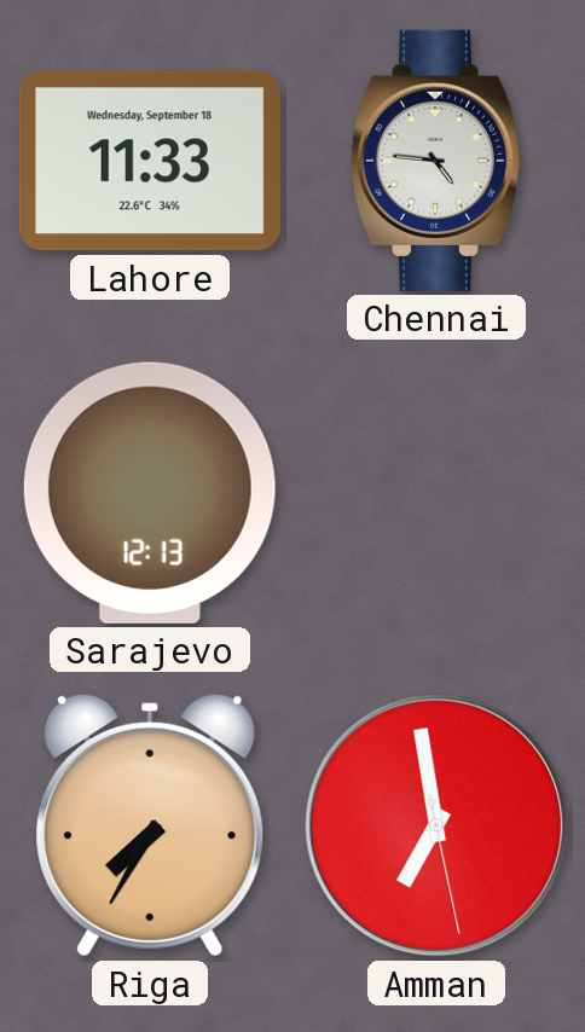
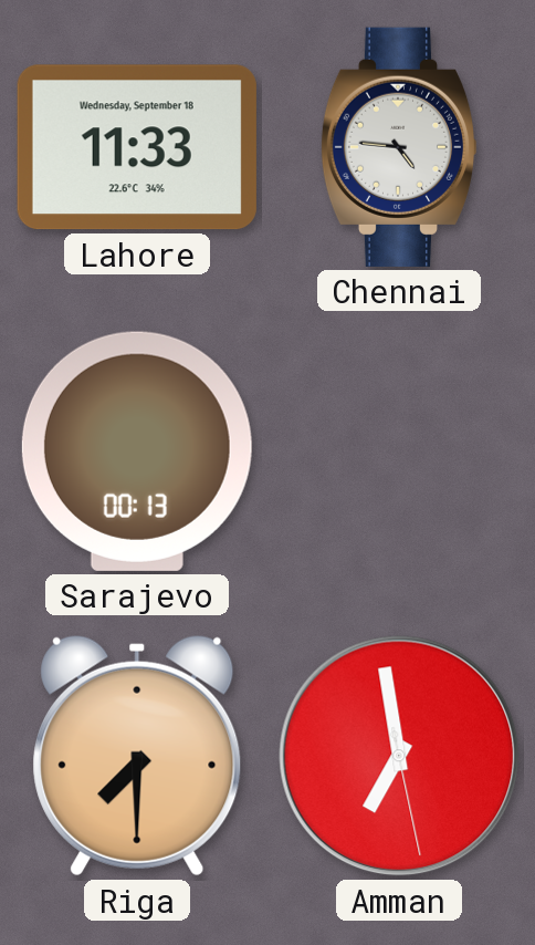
Sarajevo: 12:13 -> 00:13
Riga: 7:35 -> 7:30
